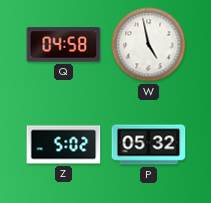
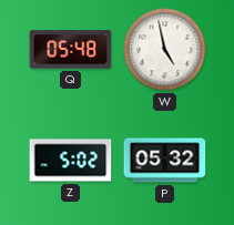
Q: 04:58 -> 05:48
